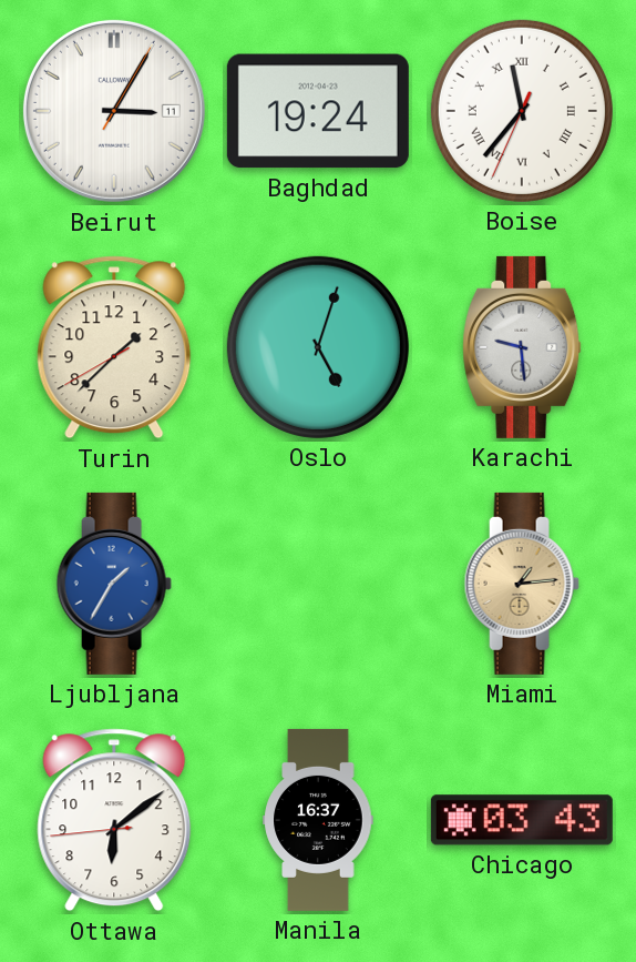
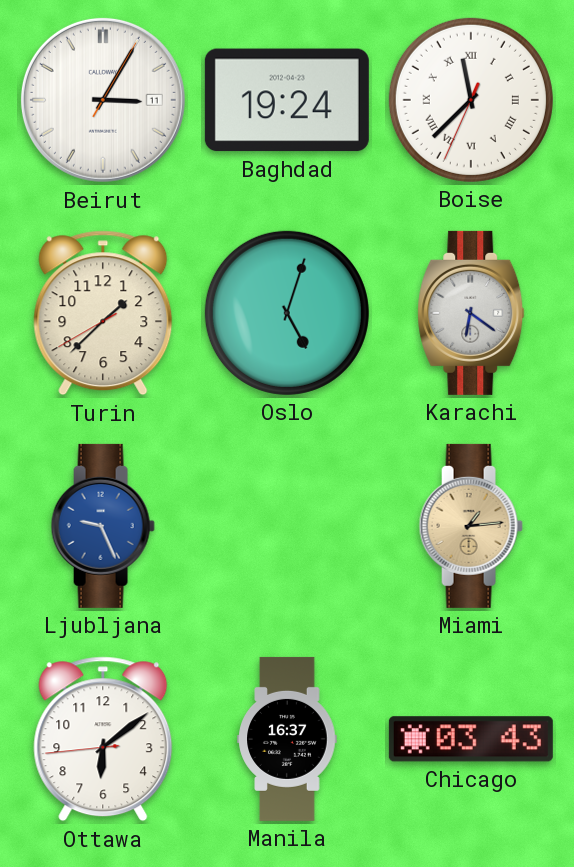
Boise: 11:36 -> 11:37
Karachi: 9:29 -> 6:21
Ljubljana: 1:35 -> 9:26
